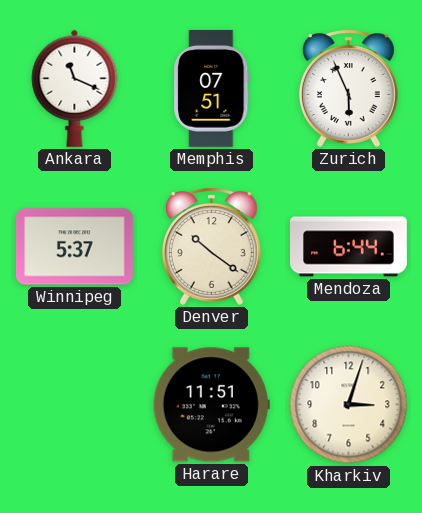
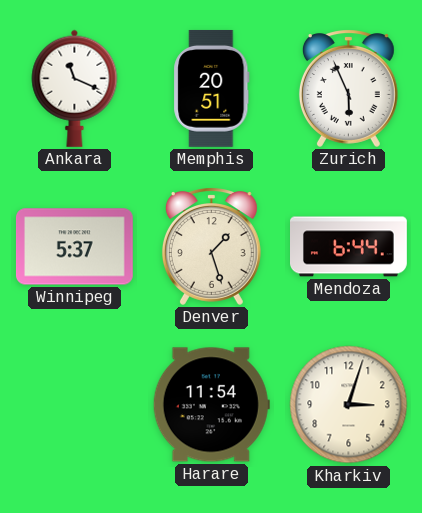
Memphis: 07:51 -> 20:51
Denver: 10:21 -> 1:27
Harare: 11:51 -> 11:54
